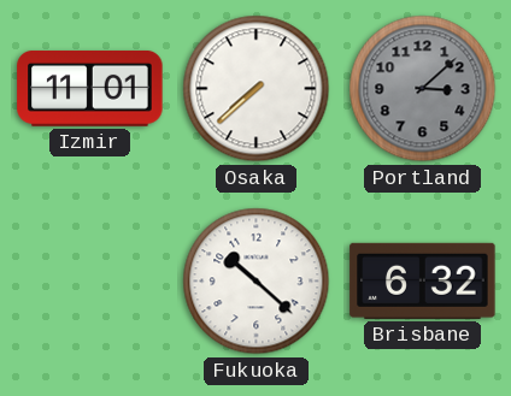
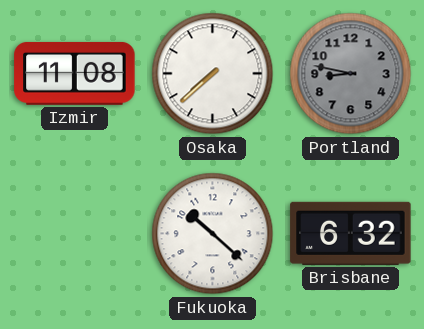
Izmir: 11:01 -> 11:08
Portland: 3:08 -> 8:47
